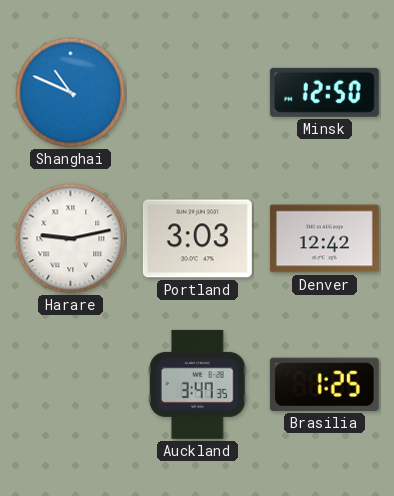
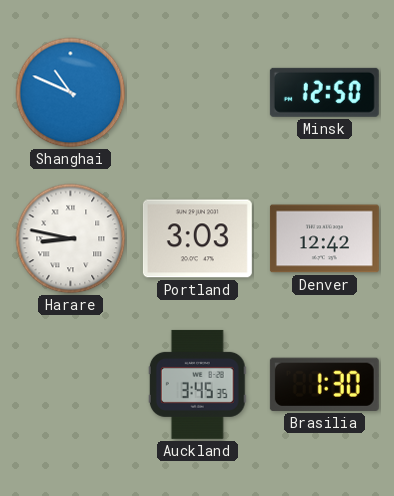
Harare: 9:13 -> 8:47
Auckland: 3:47 -> 3:45
Brasilia: 1:25 -> 1:30
